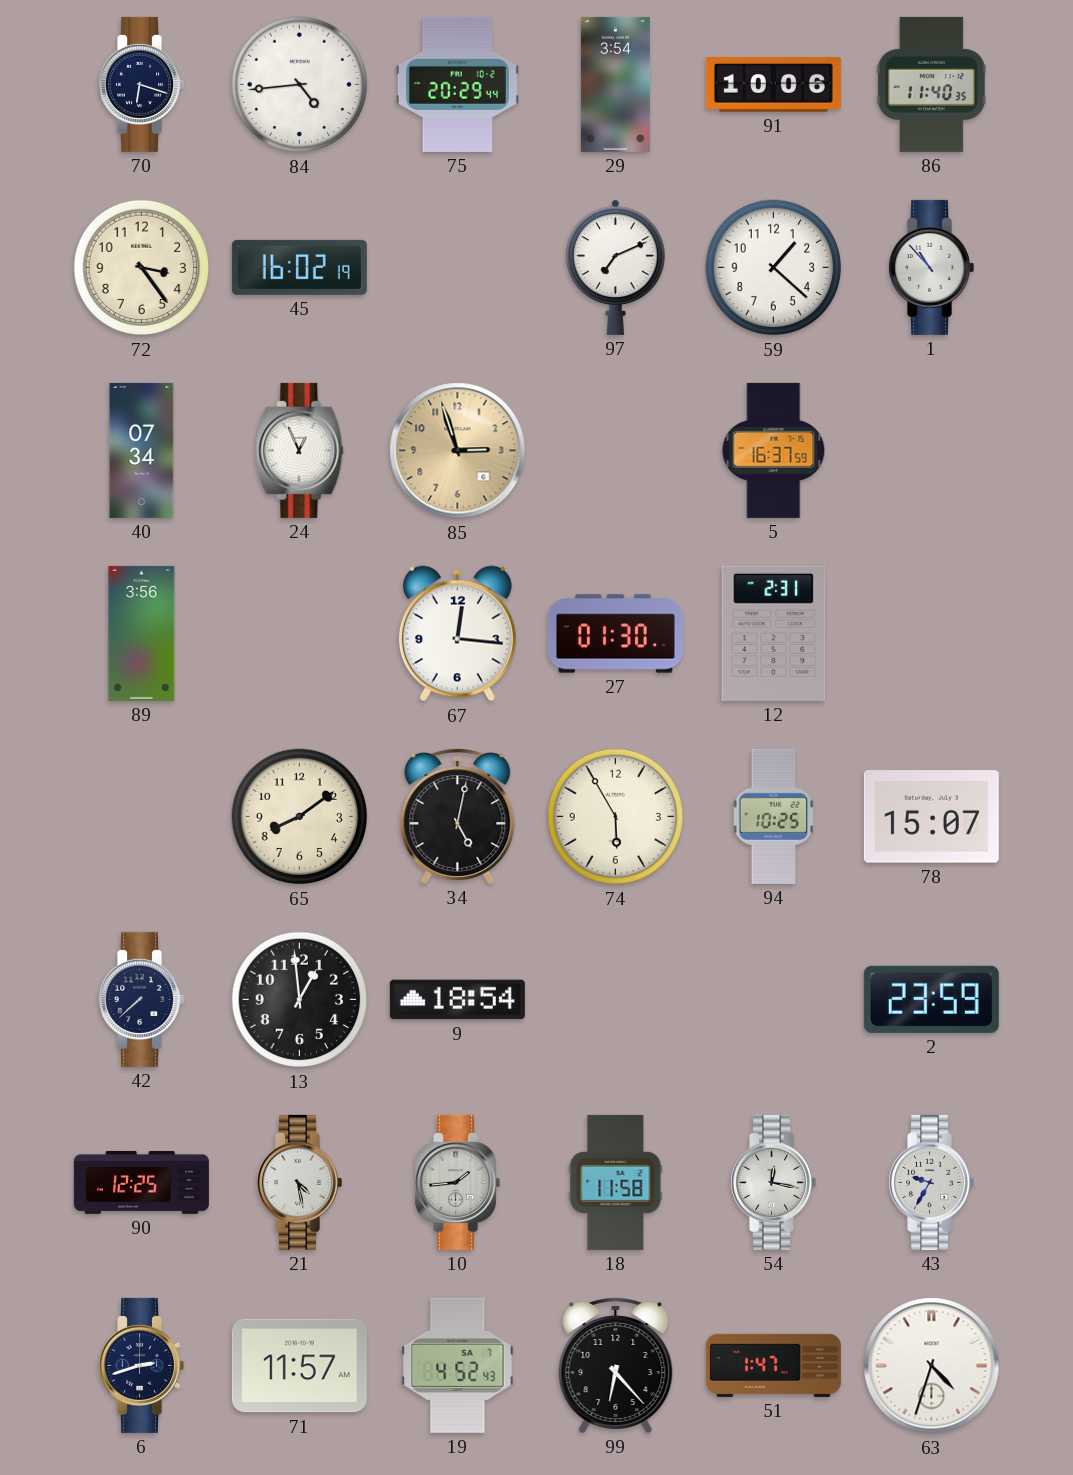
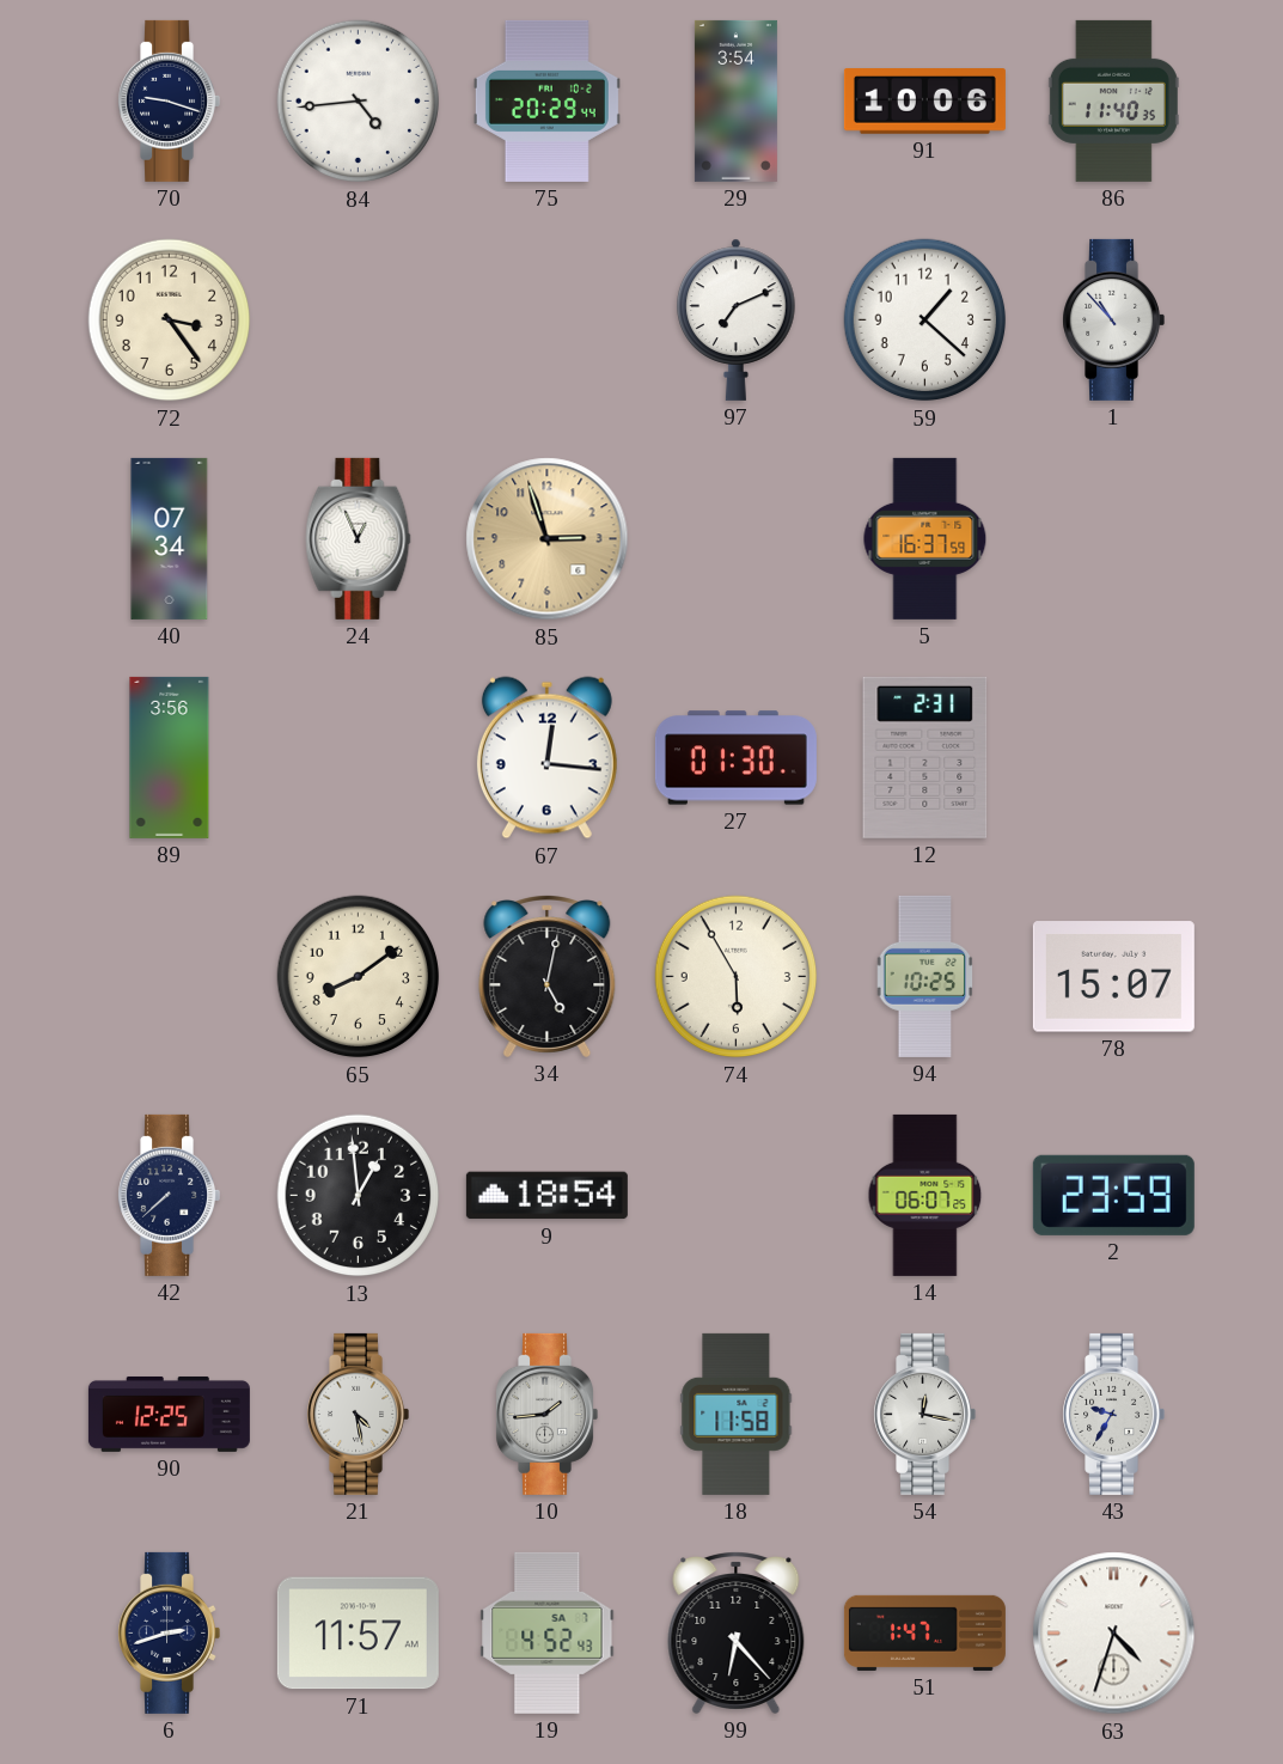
70: 6:18 -> 9:18
45: 16:02 -> none
14: none -> 06:07
